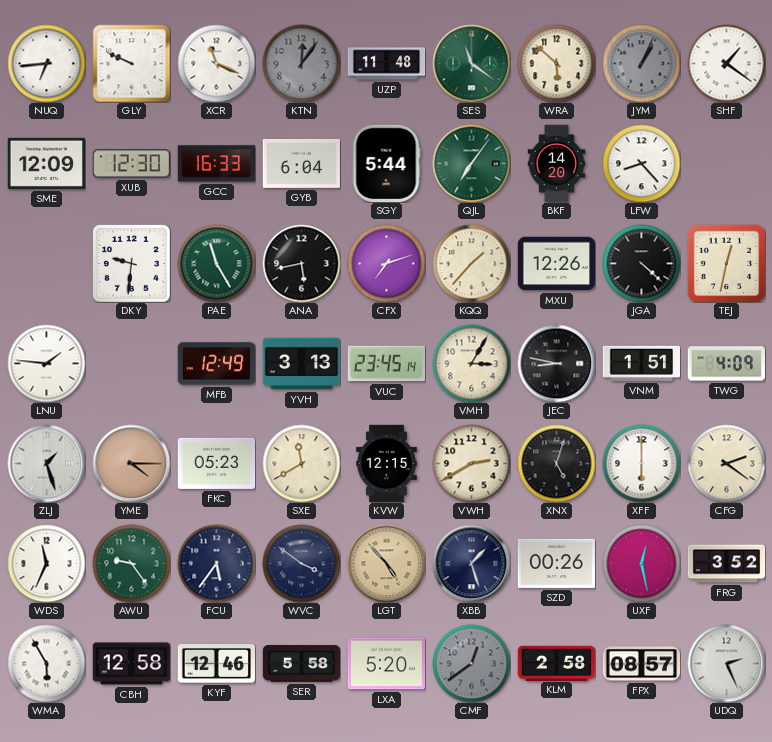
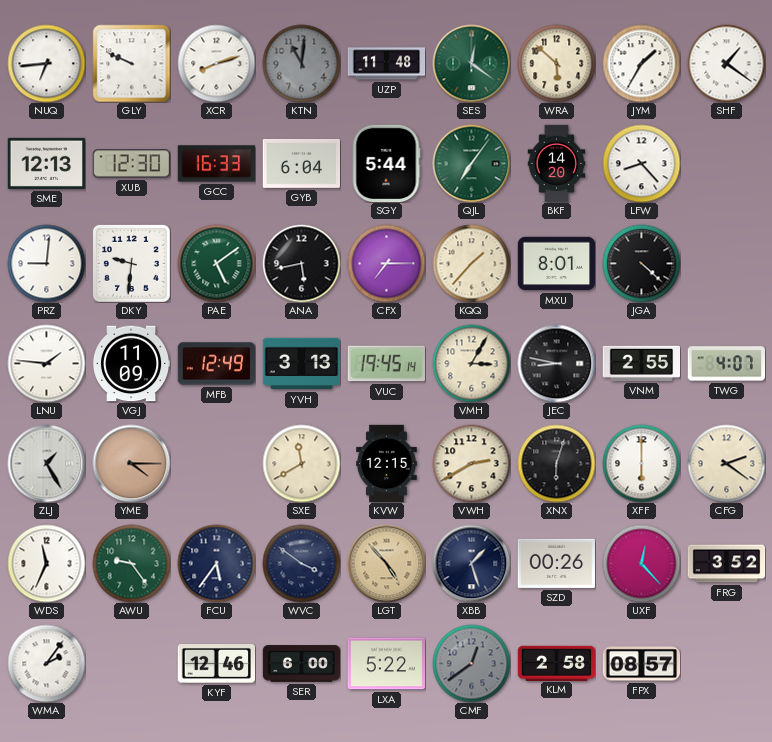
XCR: 11:19 -> 8:12
KTN: 12:06 -> 11:01
SES: 11:21 -> 12:21
JYM: 1:04 -> 1:35
JYM dial: grey -> white
SME: 12:09 -> 12:13
PRZ: none -> 9:01
PAE: 11:25 -> 5:09
CFX: 7:12 -> 7:15
MXU: 12:26 -> 8:01
TEJ: 12:32 -> none
VGJ: none -> 11:09
VUC: 23:45 -> 19:45
VNM: 1:51 -> 2:55
TWG: 4:09 -> 4:07
ZLJ: 1:27 -> 1:25
FKC: 05:23 -> none
XNX: 5:03 -> 6:03
UXF: 12:28 -> 12:23
WMA: 5:55 -> 2:06
CBH: 12:58 -> none
SER: 5:58 -> 6:00
LXA: 5:20 -> 5:22
UDQ: 2:26 -> none
